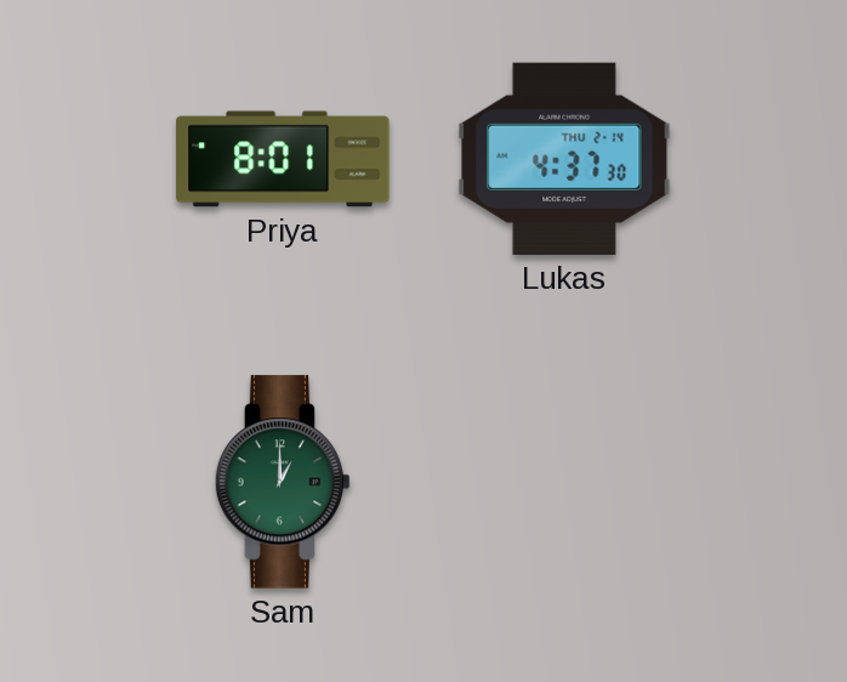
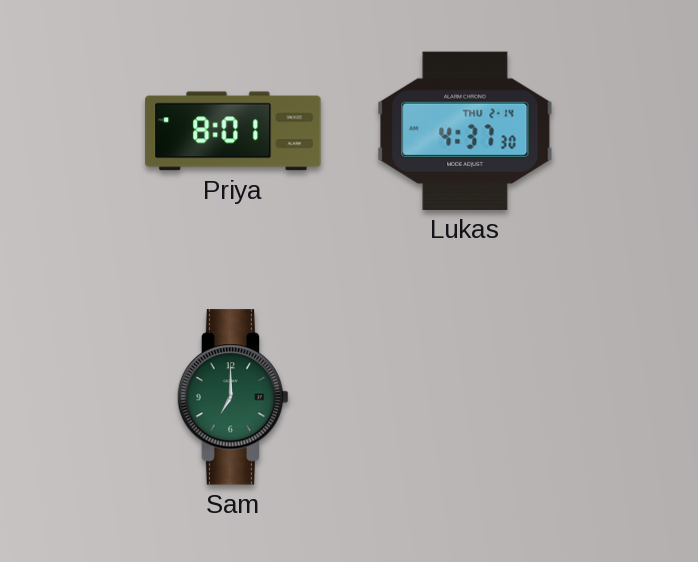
Sam: 1:00 -> 7:00
